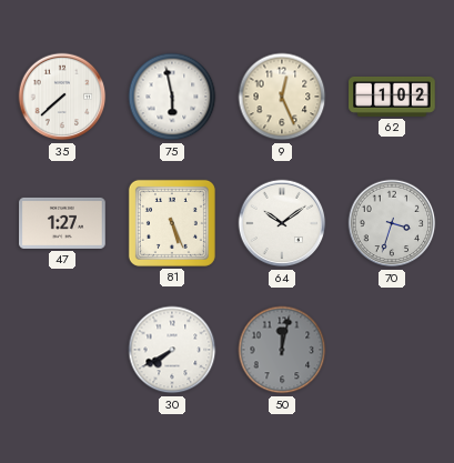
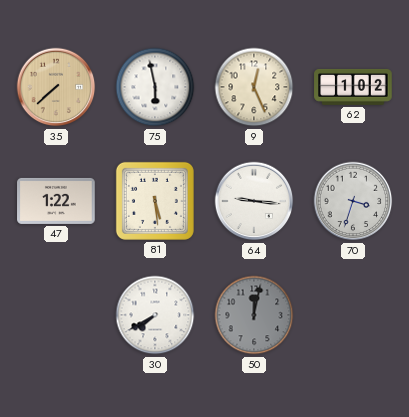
35 dial: white -> champagne
47: 1:27 -> 1:22
81: 5:26 -> 5:29
64: 10:09 -> 9:16
